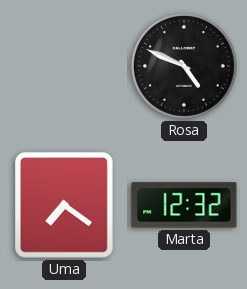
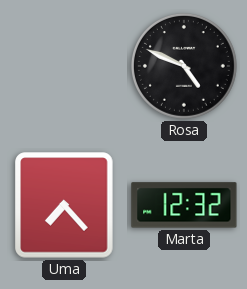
Uma: 7:21 -> 7:23
